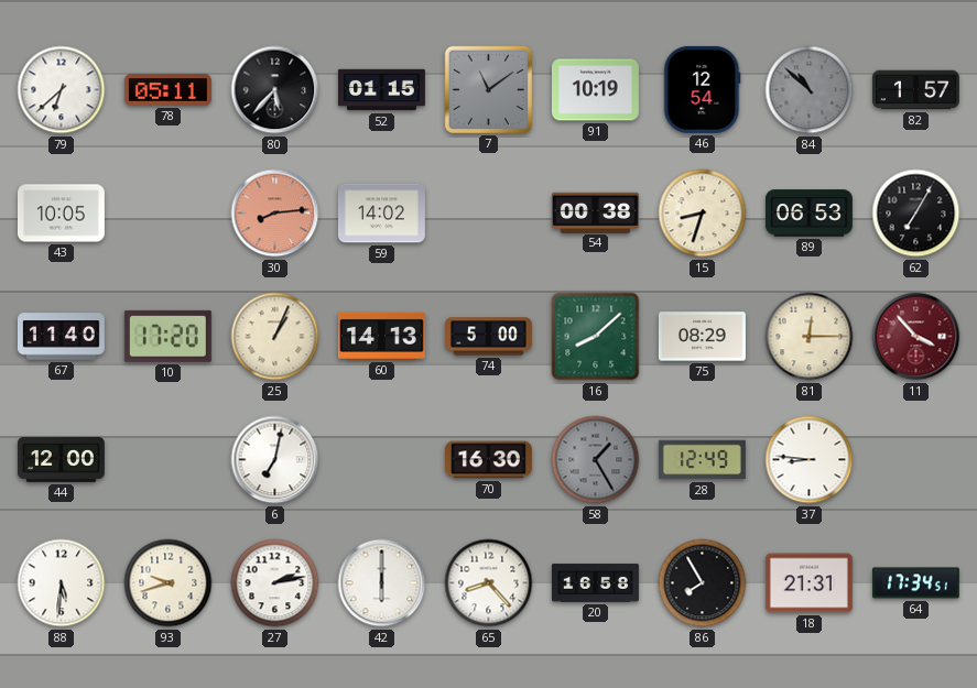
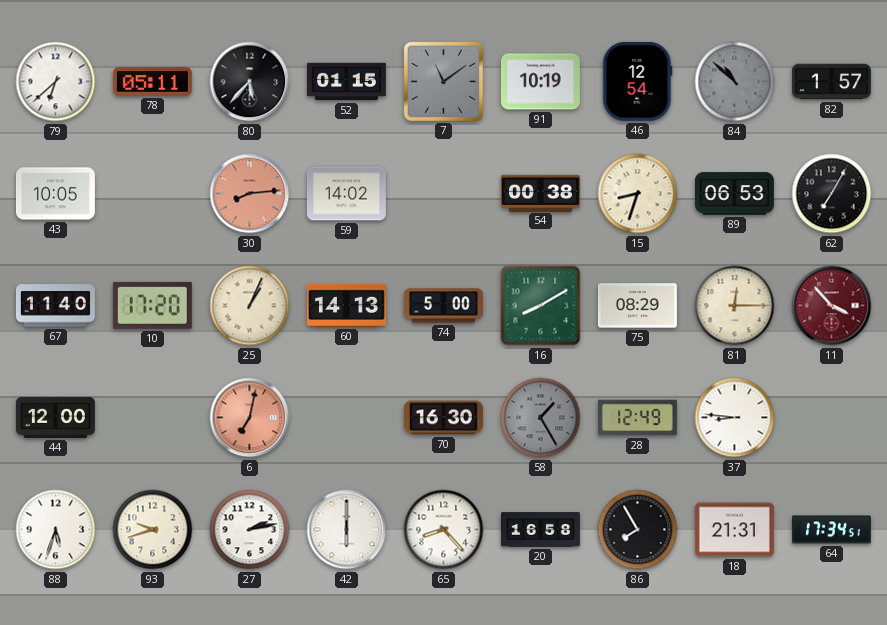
16: 8:08 -> 8:10
6 dial: white -> salmon
88: 5:31 -> 5:33
